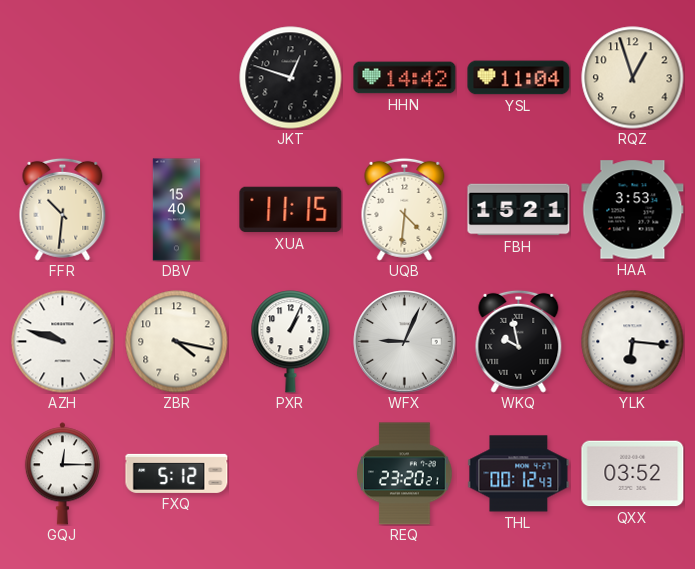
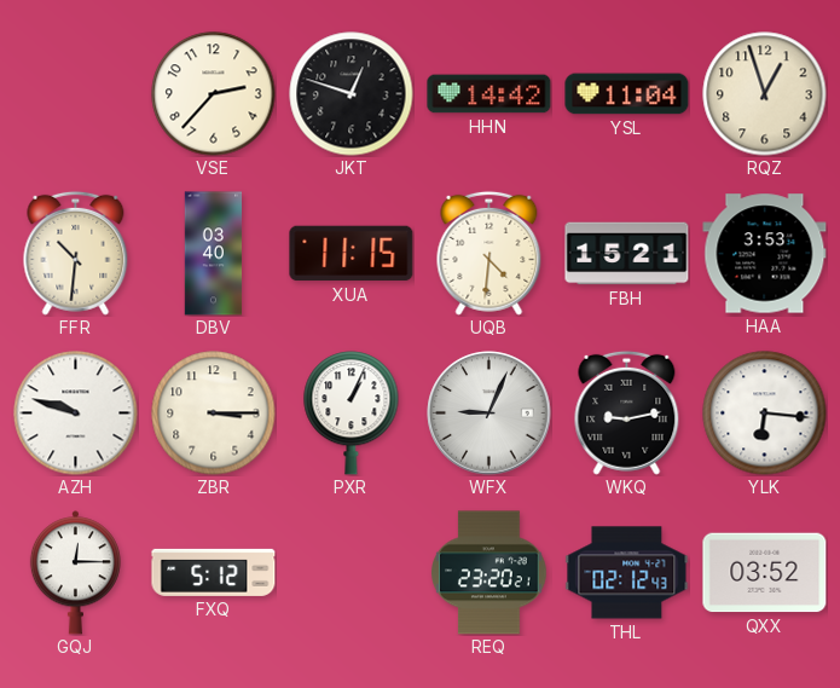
VSE: none -> 2:37
DBV: 15:40 -> 03:40
ZBR: 4:17 -> 3:15
WKQ: 9:58 -> 9:13
THL: 00:12 -> 02:12
